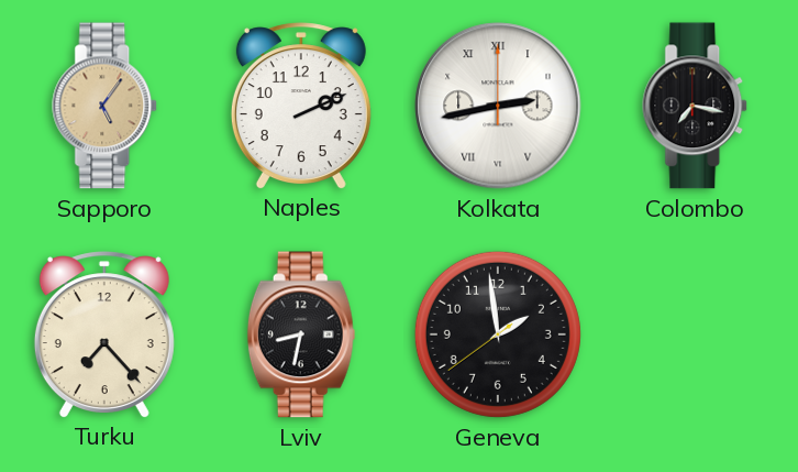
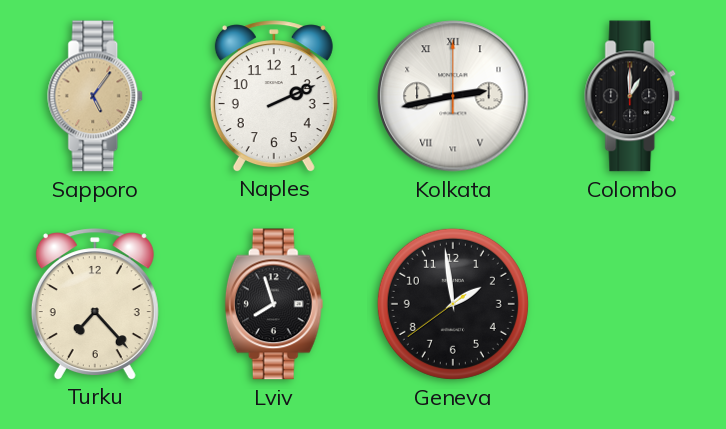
Colombo: 7:17 -> 1:00
Lviv: 8:32 -> 7:57
